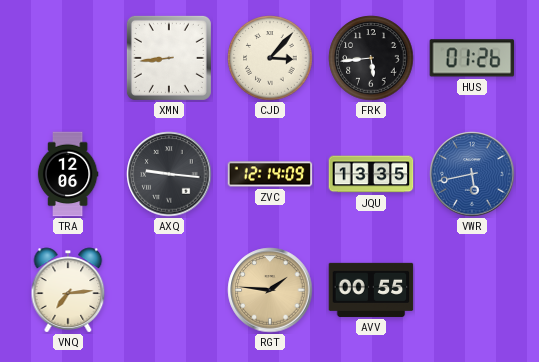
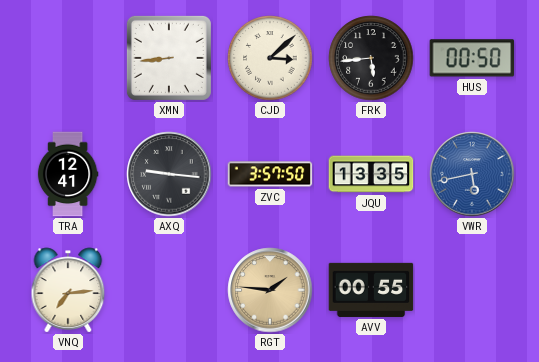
CJD: 3:07 -> 3:08
HUS: 01:26 -> 00:50
TRA: 12:06 -> 12:41
ZVC: 12:14 -> 3:57
